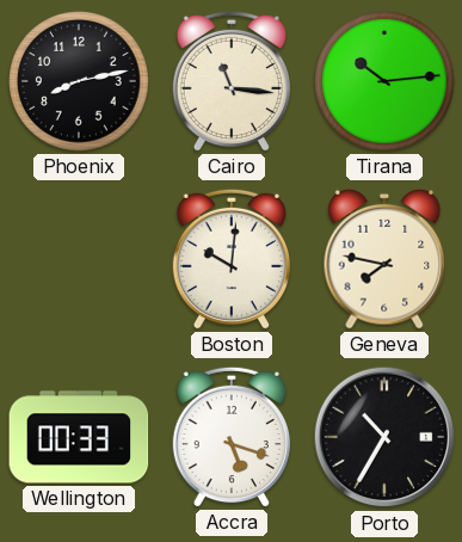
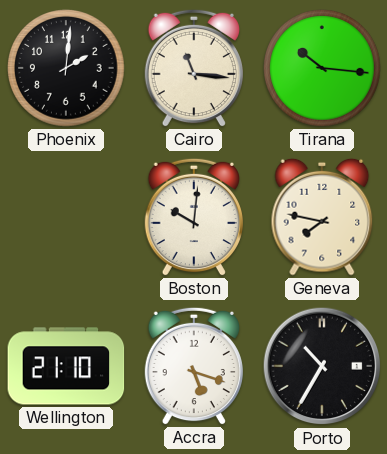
Phoenix: 8:13 -> 2:01
Tirana: 10:14 -> 10:16
Wellington: 00:33 -> 21:10
